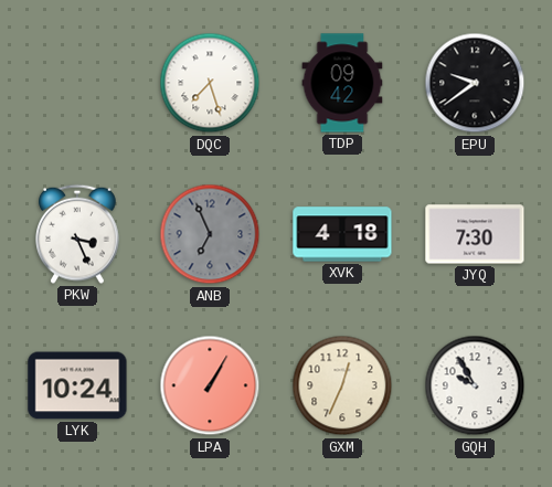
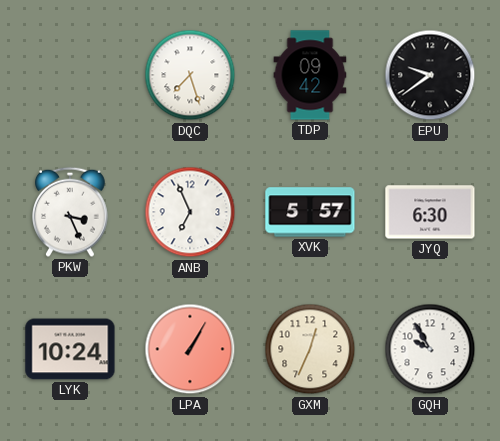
ANB dial: grey -> white
XVK: 4:18 -> 5:57
JYQ: 7:30 -> 6:30
